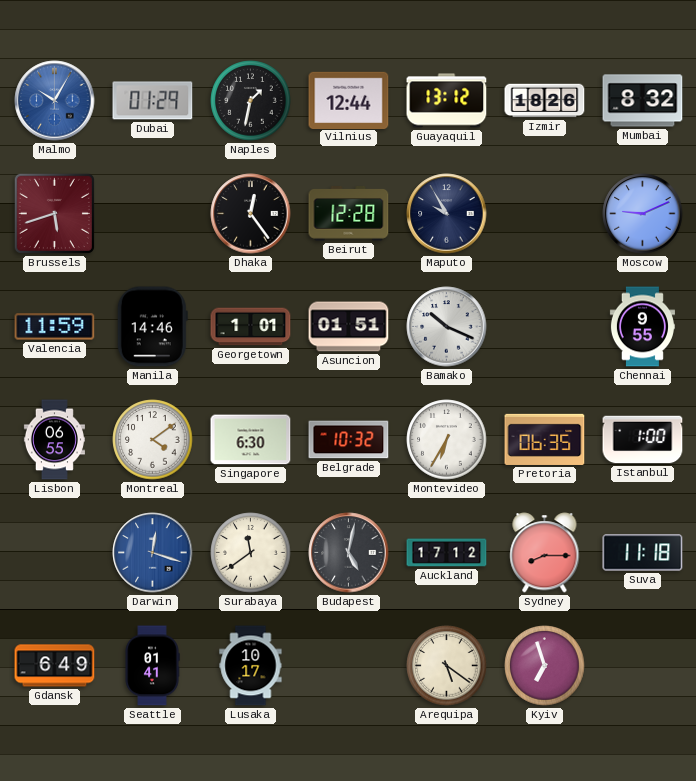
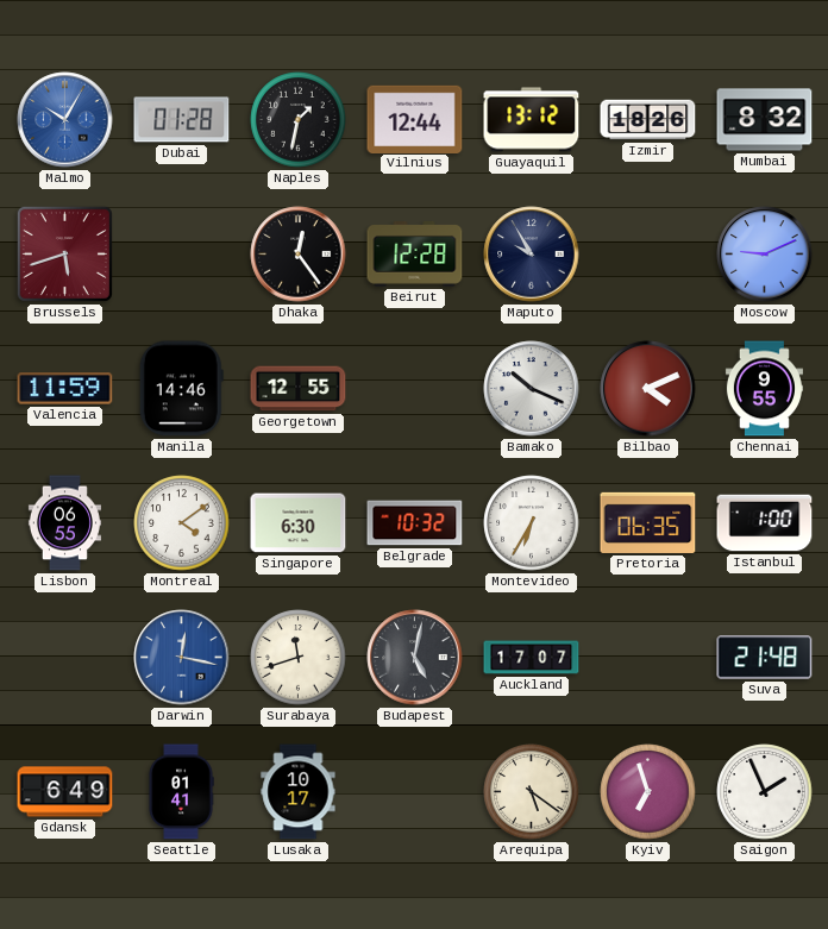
Dubai: 01:29 -> 01:28
Georgetown: 1:01 -> 12:55
Asuncion: 01:51 -> none
Bilbao: none -> 4:11
Darwin: 12:18 -> 12:17
Surabaya: 11:39 -> 11:42
Auckland: 17:12 -> 17:07
Sydney: 8:15 -> none
Suva: 11:18 -> 21:48
Saigon: none -> 1:56
